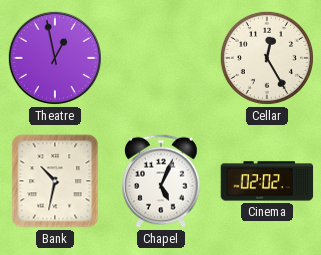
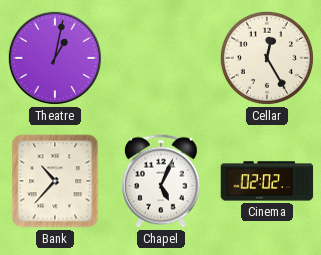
Theatre: 12:58 -> 1:02
Bank: 10:32 -> 10:37
